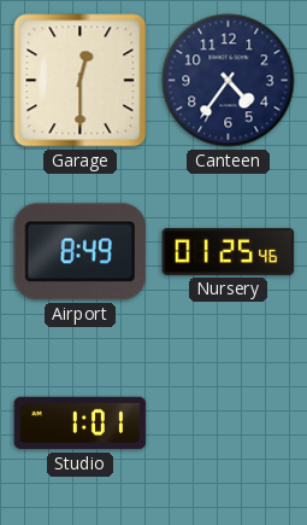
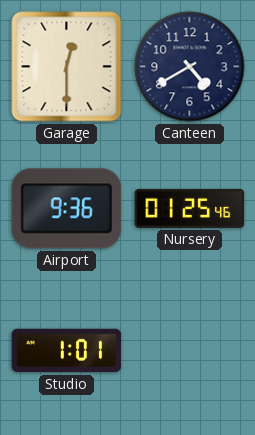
Canteen: 4:36 -> 4:40
Airport: 8:49 -> 9:36
